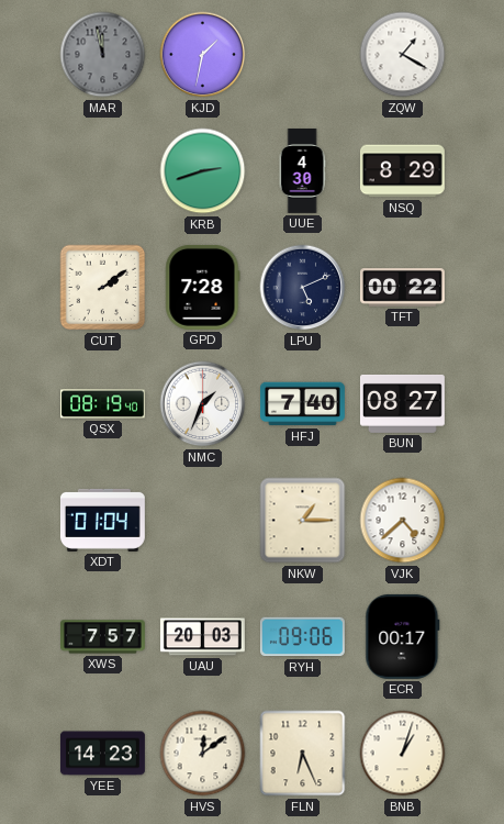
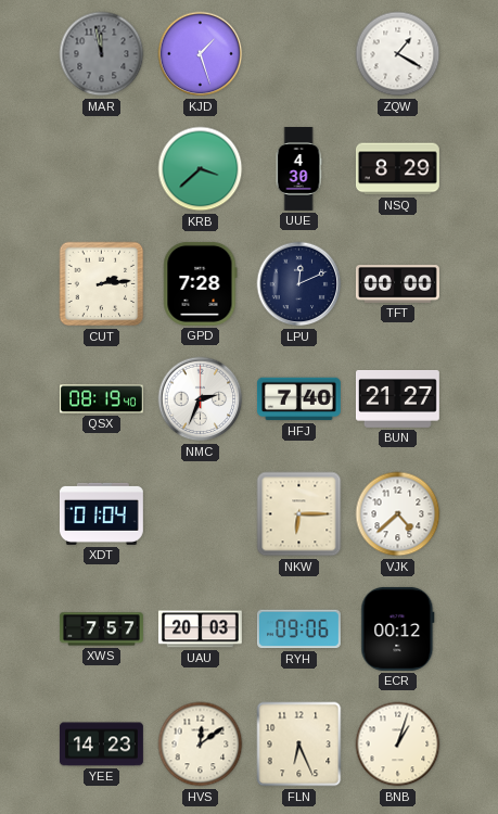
KJD: 1:32 -> 1:27
KRB: 2:42 -> 3:38
CUT: 2:09 -> 2:14
LPU: 5:11 -> 12:11
TFT: 00:22 -> 00:00
NMC: 1:34 -> 2:34
BUN: 08:27 -> 21:27
NKW: 1:15 -> 6:15
ECR: 00:17 -> 00:12
